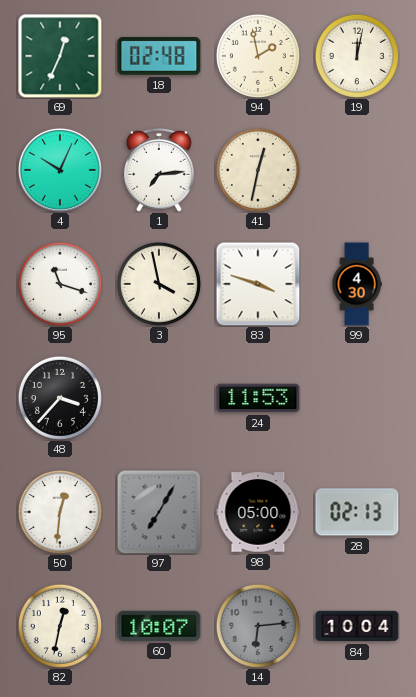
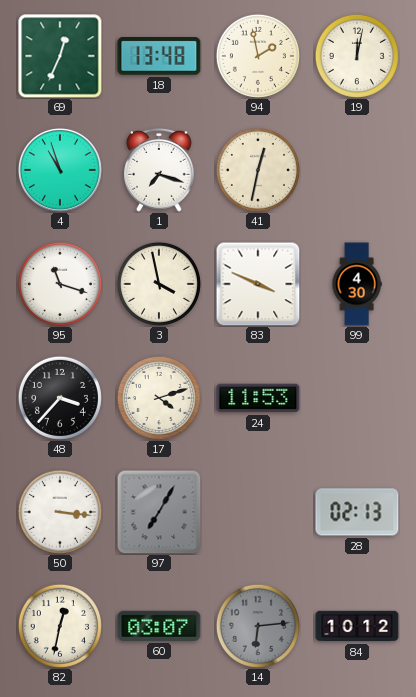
18: 02:48 -> 13:48
4: 10:04 -> 10:57
1: 7:14 -> 7:18
83: 3:48 -> 3:49
17: none -> 4:12
50: 12:31 -> 3:16
98: 05:00 -> none
60: 10:07 -> 03:07
84: 10:04 -> 10:12
